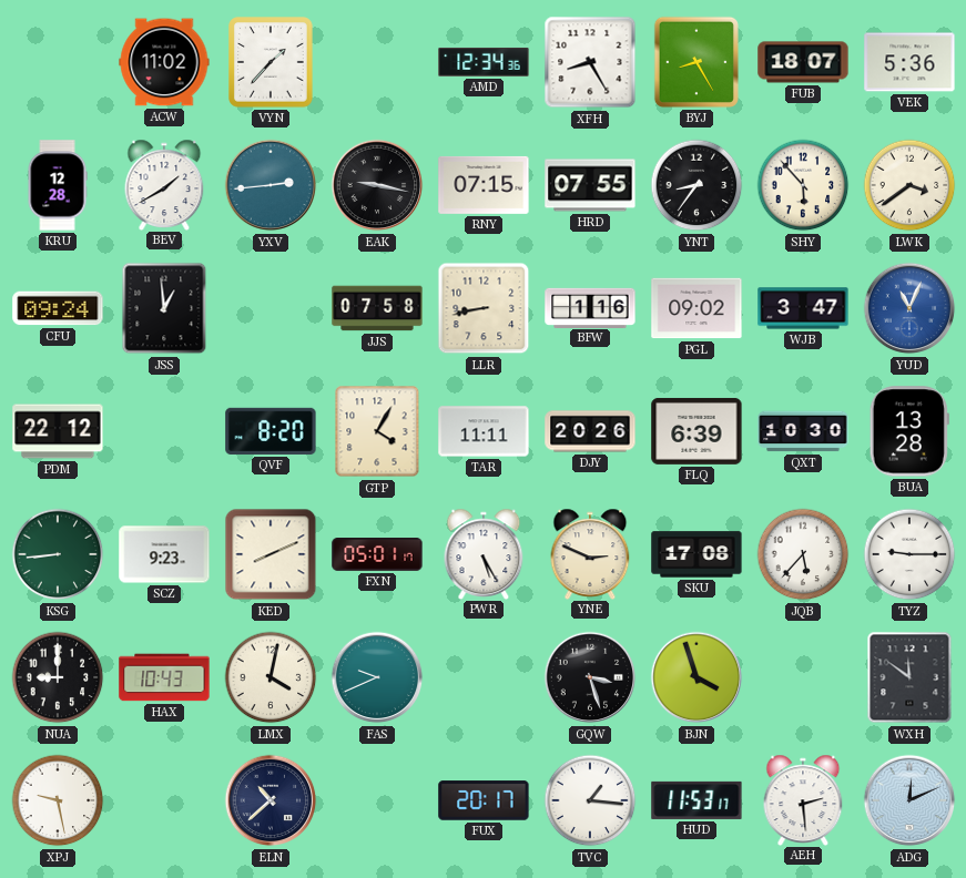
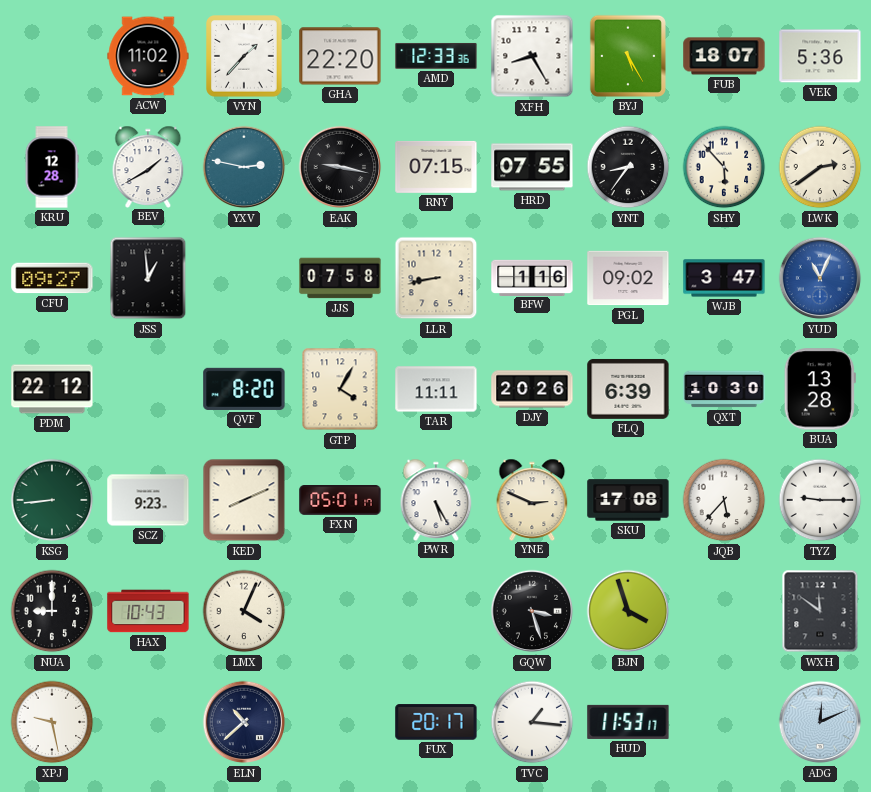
GHA: none -> 22:20
AMD: 12:34 -> 12:33
BYJ: 8:25 -> 5:25
YXV: 2:44 -> 2:47
LWK: 3:39 -> 2:39
CFU: 09:24 -> 09:27
LMX: 4:02 -> 4:04
FAS: 9:41 -> none
AEH: 2:29 -> none
